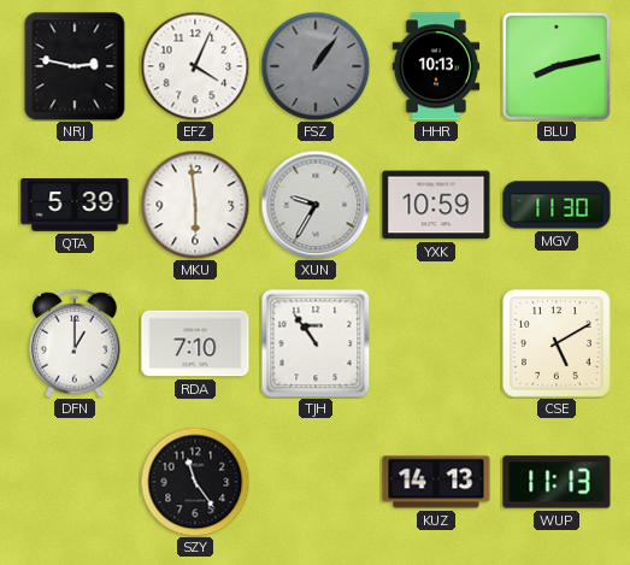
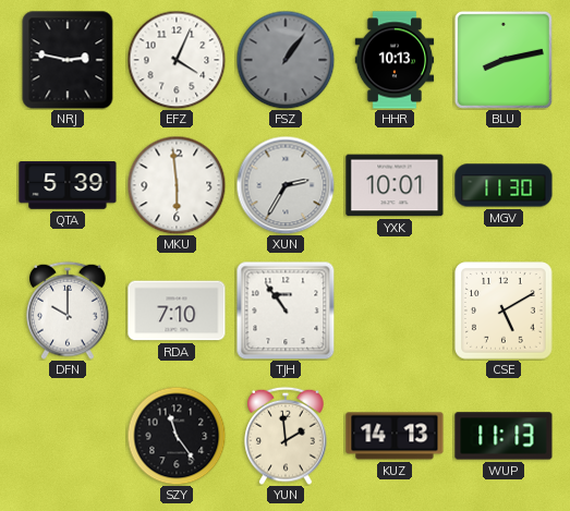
XUN: 9:35 -> 2:35
YXK: 10:59 -> 10:01
DFN: 1:00 -> 10:00
YUN: none -> 1:59
